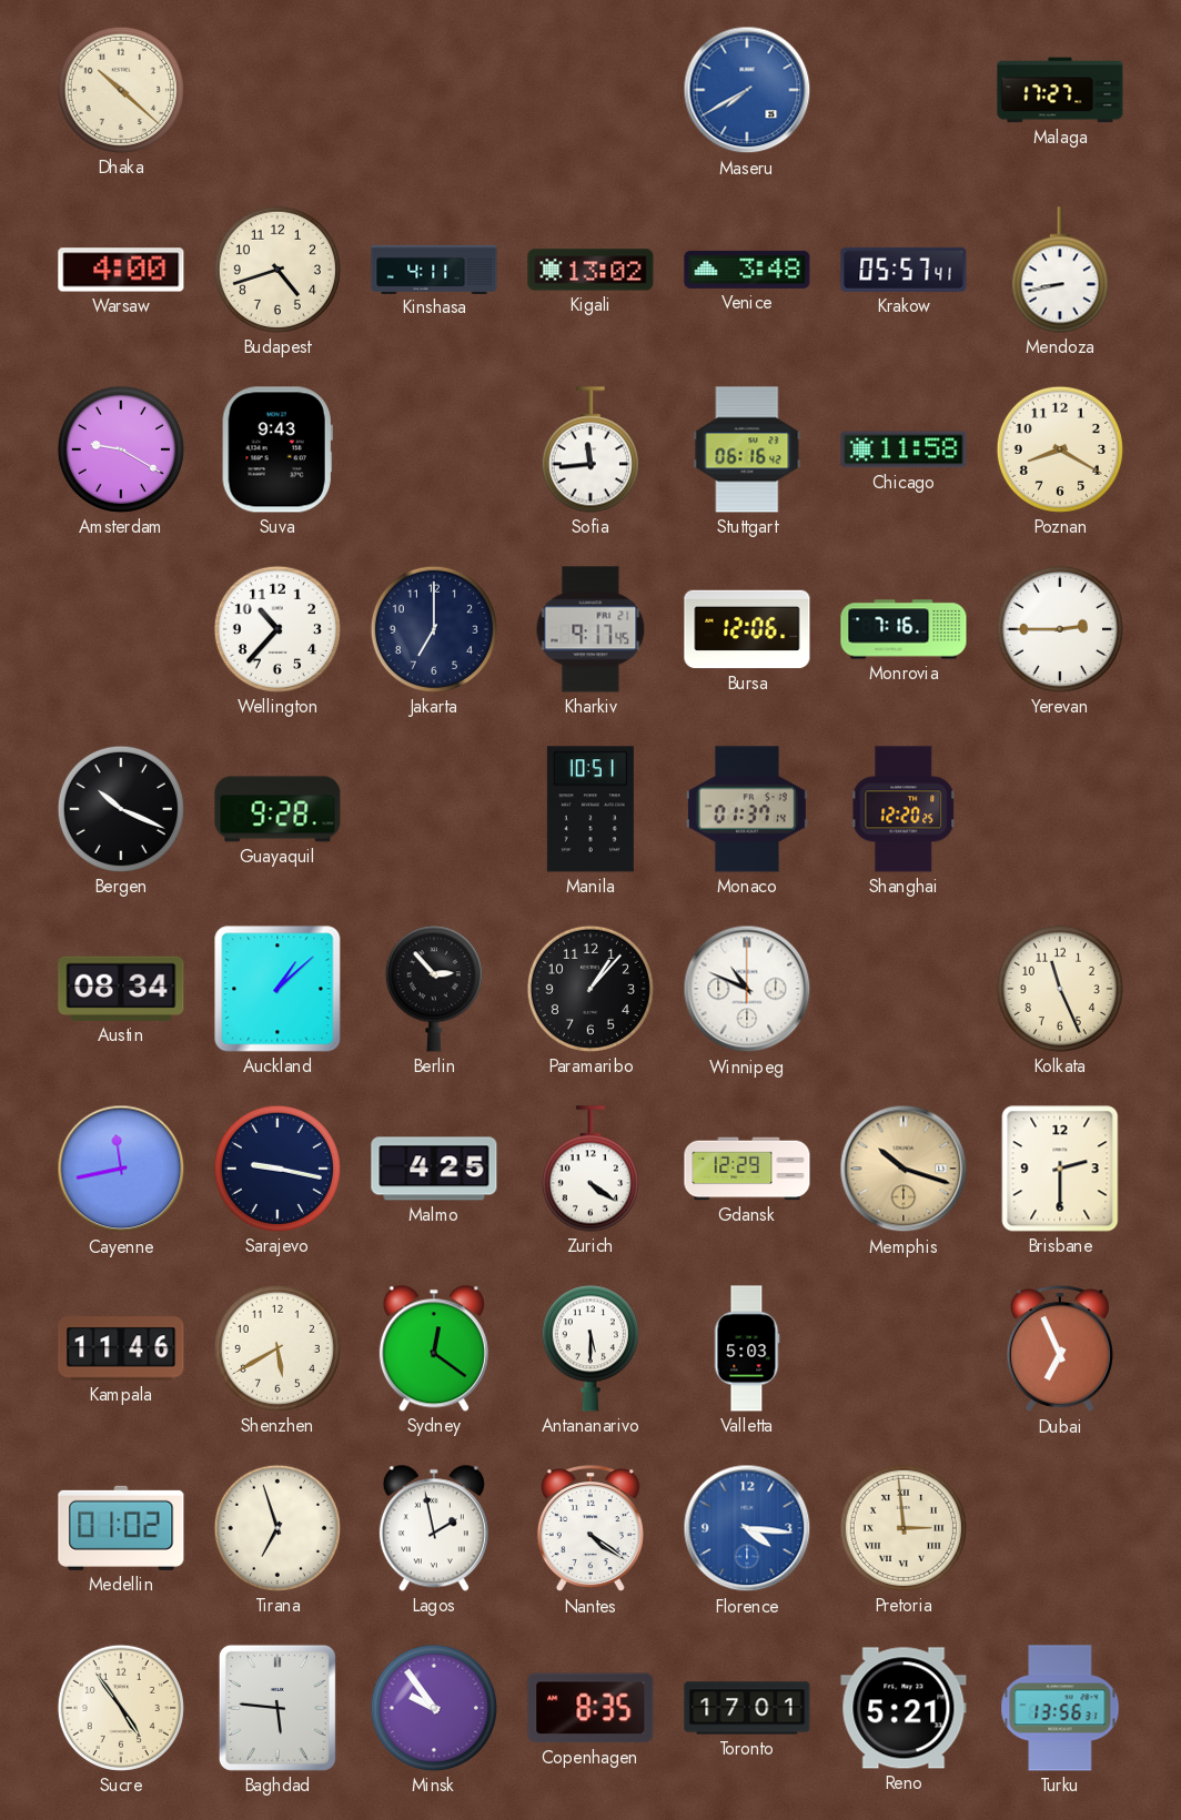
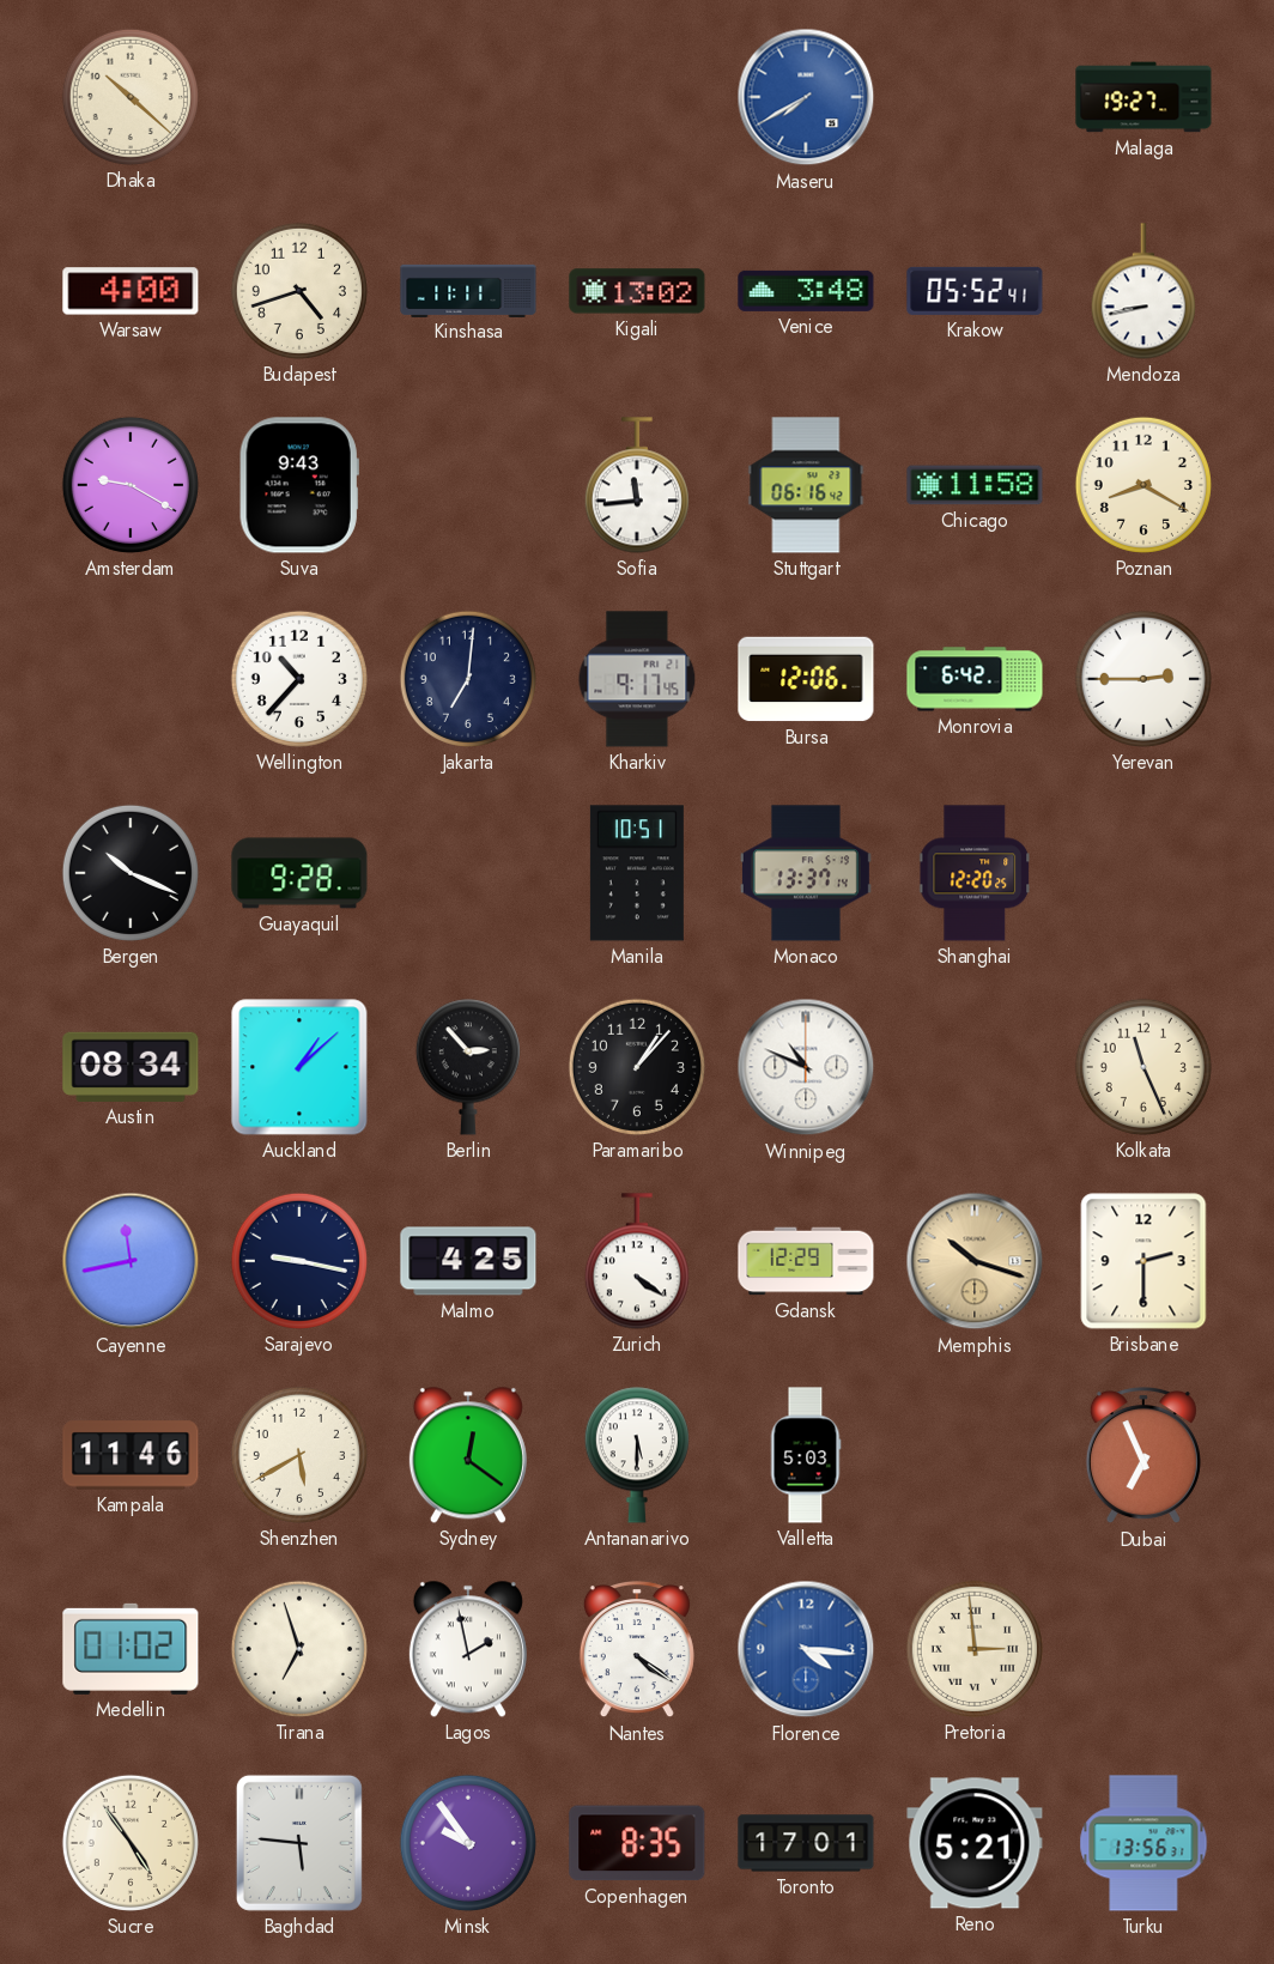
Malaga: 17:27 -> 19:27
Kinshasa: 4:11 -> 11:11
Krakow: 05:57 -> 05:52
Jakarta: 7:00 -> 7:01
Monrovia: 7:16 -> 6:42
Monaco: 01:37 -> 13:37
